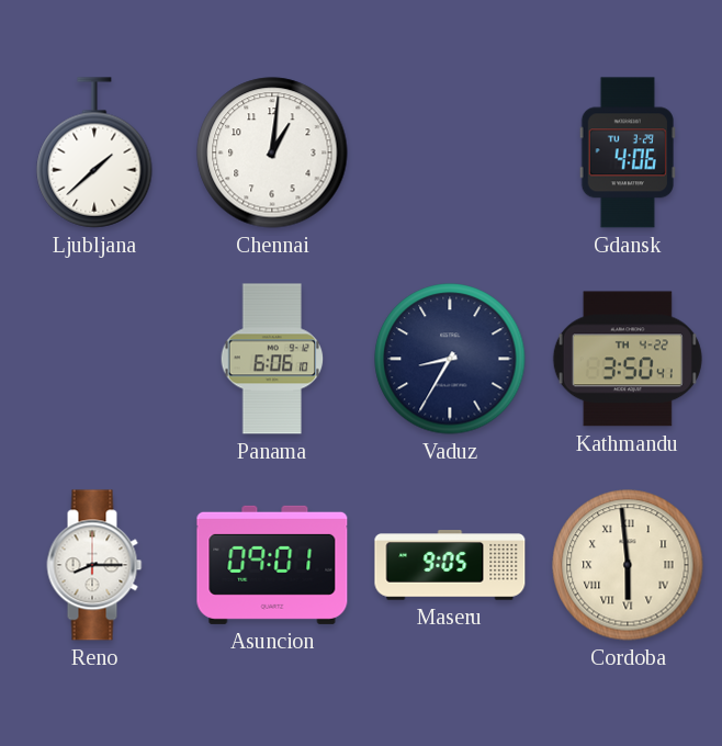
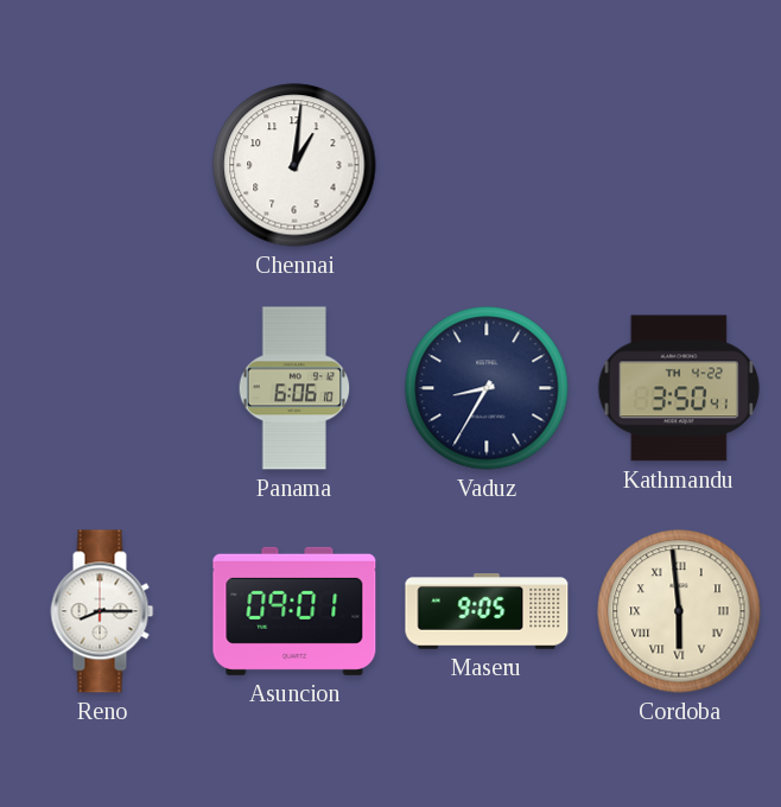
Ljubljana: 1:38 -> none
Gdansk: 4:06 -> none
